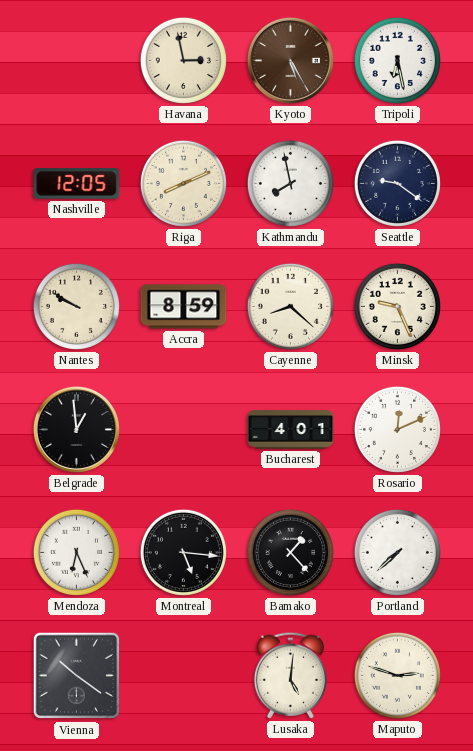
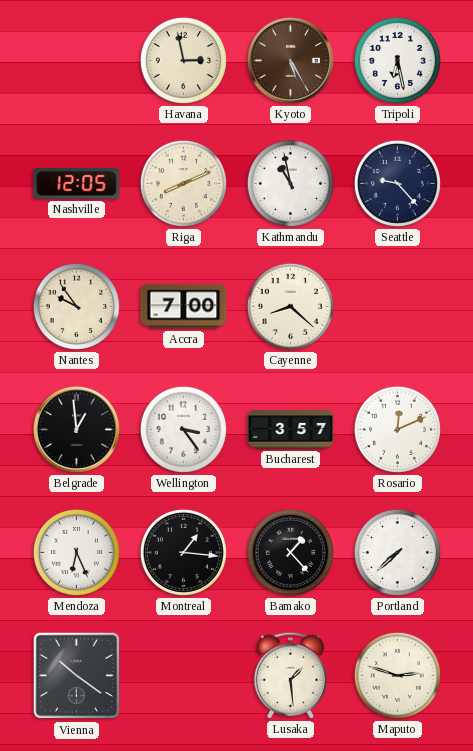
Kathmandu: 7:58 -> 10:58
Seattle: 9:21 -> 9:23
Nantes: 9:50 -> 9:54
Accra: 8:59 -> 7:00
Minsk: 9:26 -> none
Wellington: none -> 3:24
Bucharest: 4:01 -> 3:57
Montreal: 5:16 -> 1:16
Lusaka: 5:01 -> 1:29
